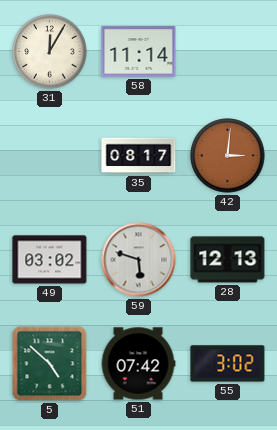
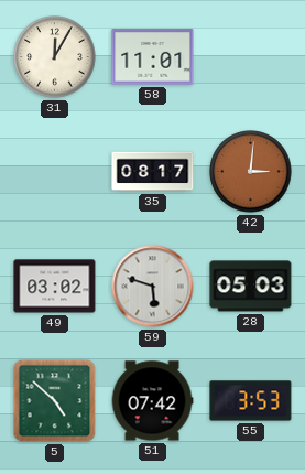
58: 11:14 -> 11:01
28: 12:13 -> 05:03
55: 3:02 -> 3:53
